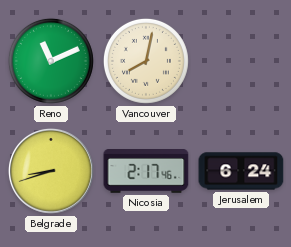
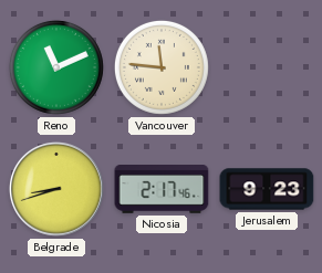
Vancouver: 8:02 -> 11:46
Jerusalem: 6:24 -> 9:23
